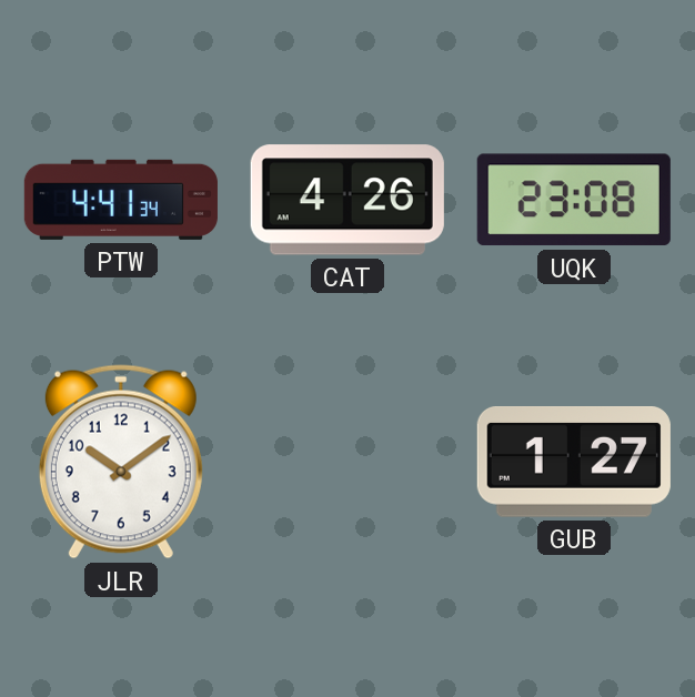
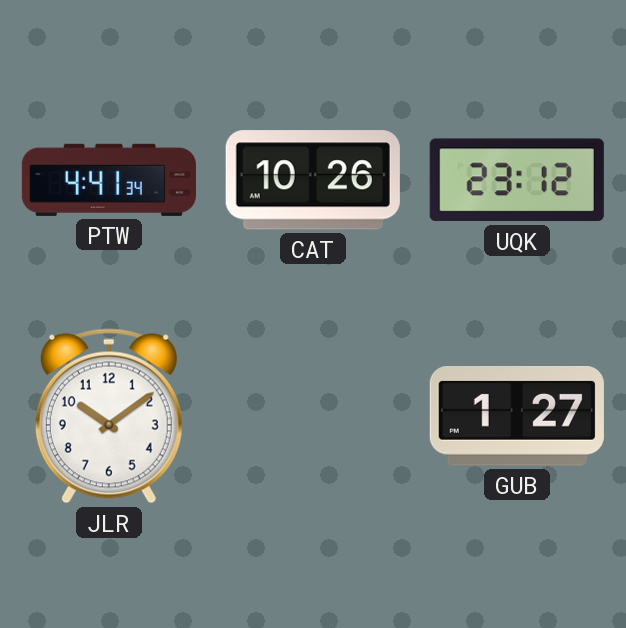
CAT: 4:26 -> 10:26
UQK: 23:08 -> 23:12
